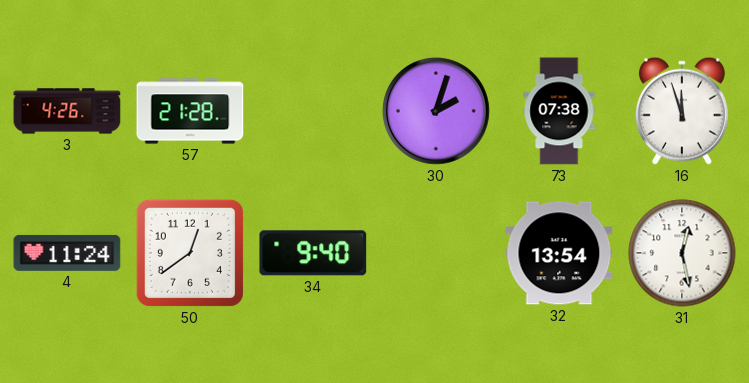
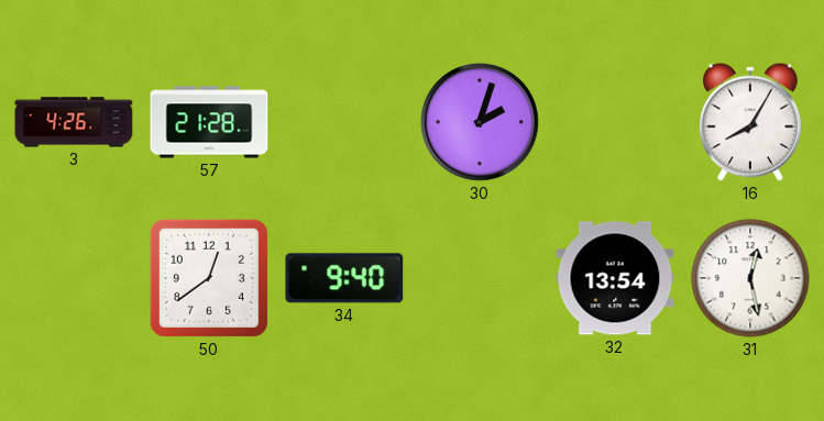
73: 07:38 -> none
16: 11:57 -> 8:05
4: 11:24 -> none
